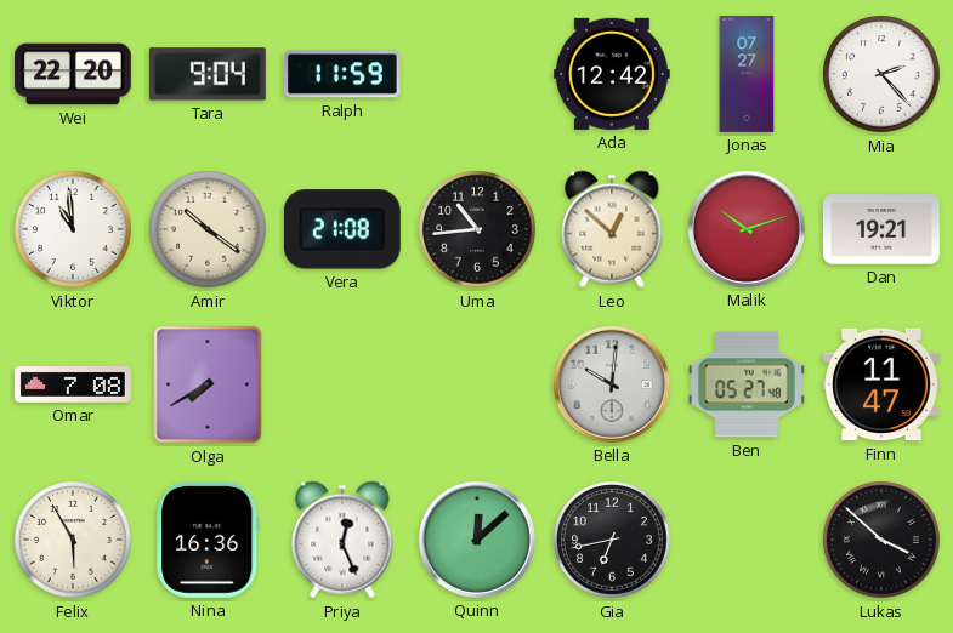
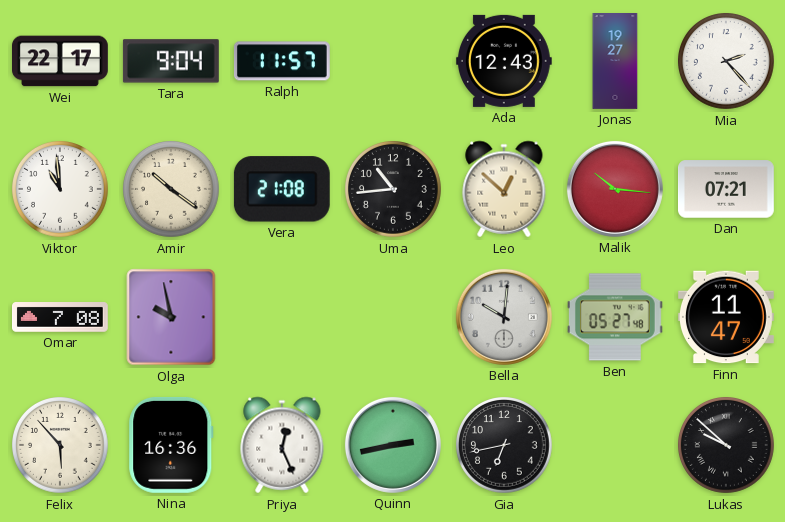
Wei: 22:20 -> 22:17
Ralph: 11:59 -> 11:57
Ada: 12:42 -> 12:43
Jonas: 07:27 -> 19:27
Malik: 10:12 -> 10:16
Dan: 19:21 -> 07:21
Olga: 7:40 -> 9:58
Felix: 5:55 -> 5:53
Quinn: 12:08 -> 2:43
Lukas: 3:52 -> 9:52
